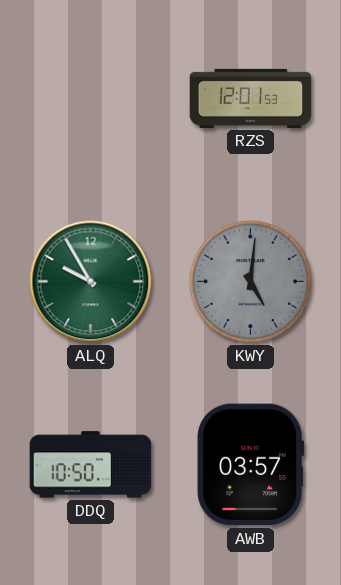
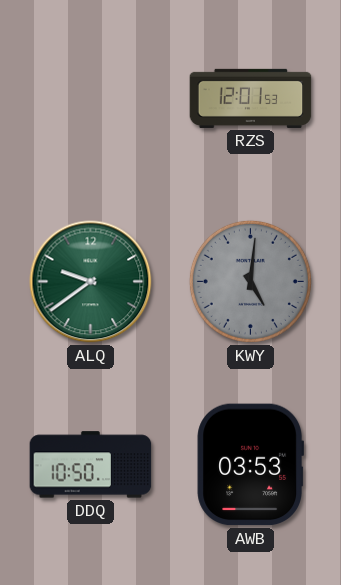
ALQ: 9:55 -> 9:39
AWB: 03:57 -> 03:53
